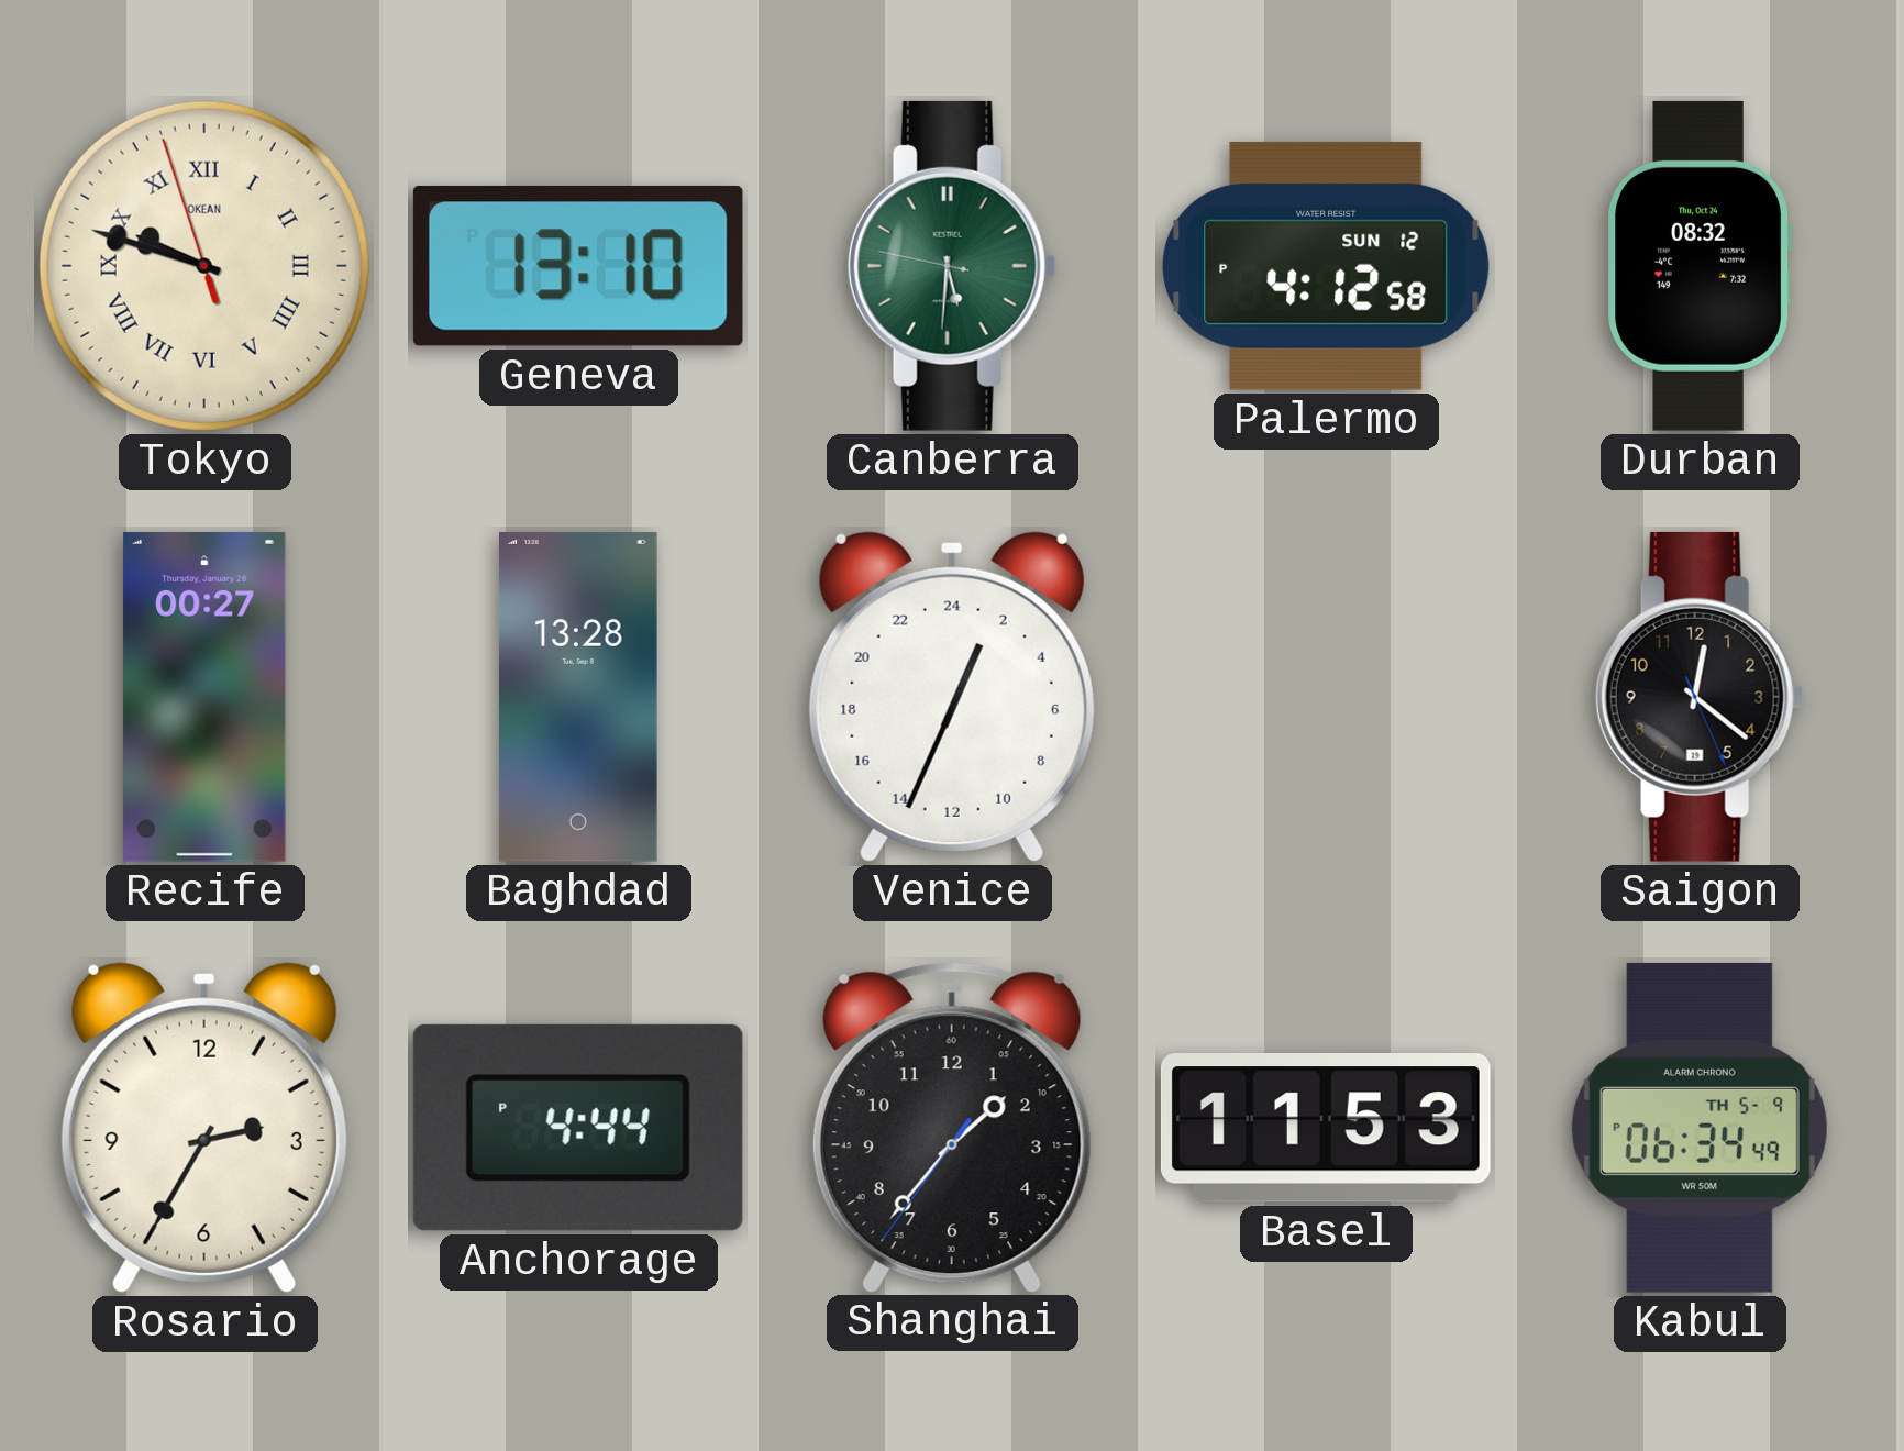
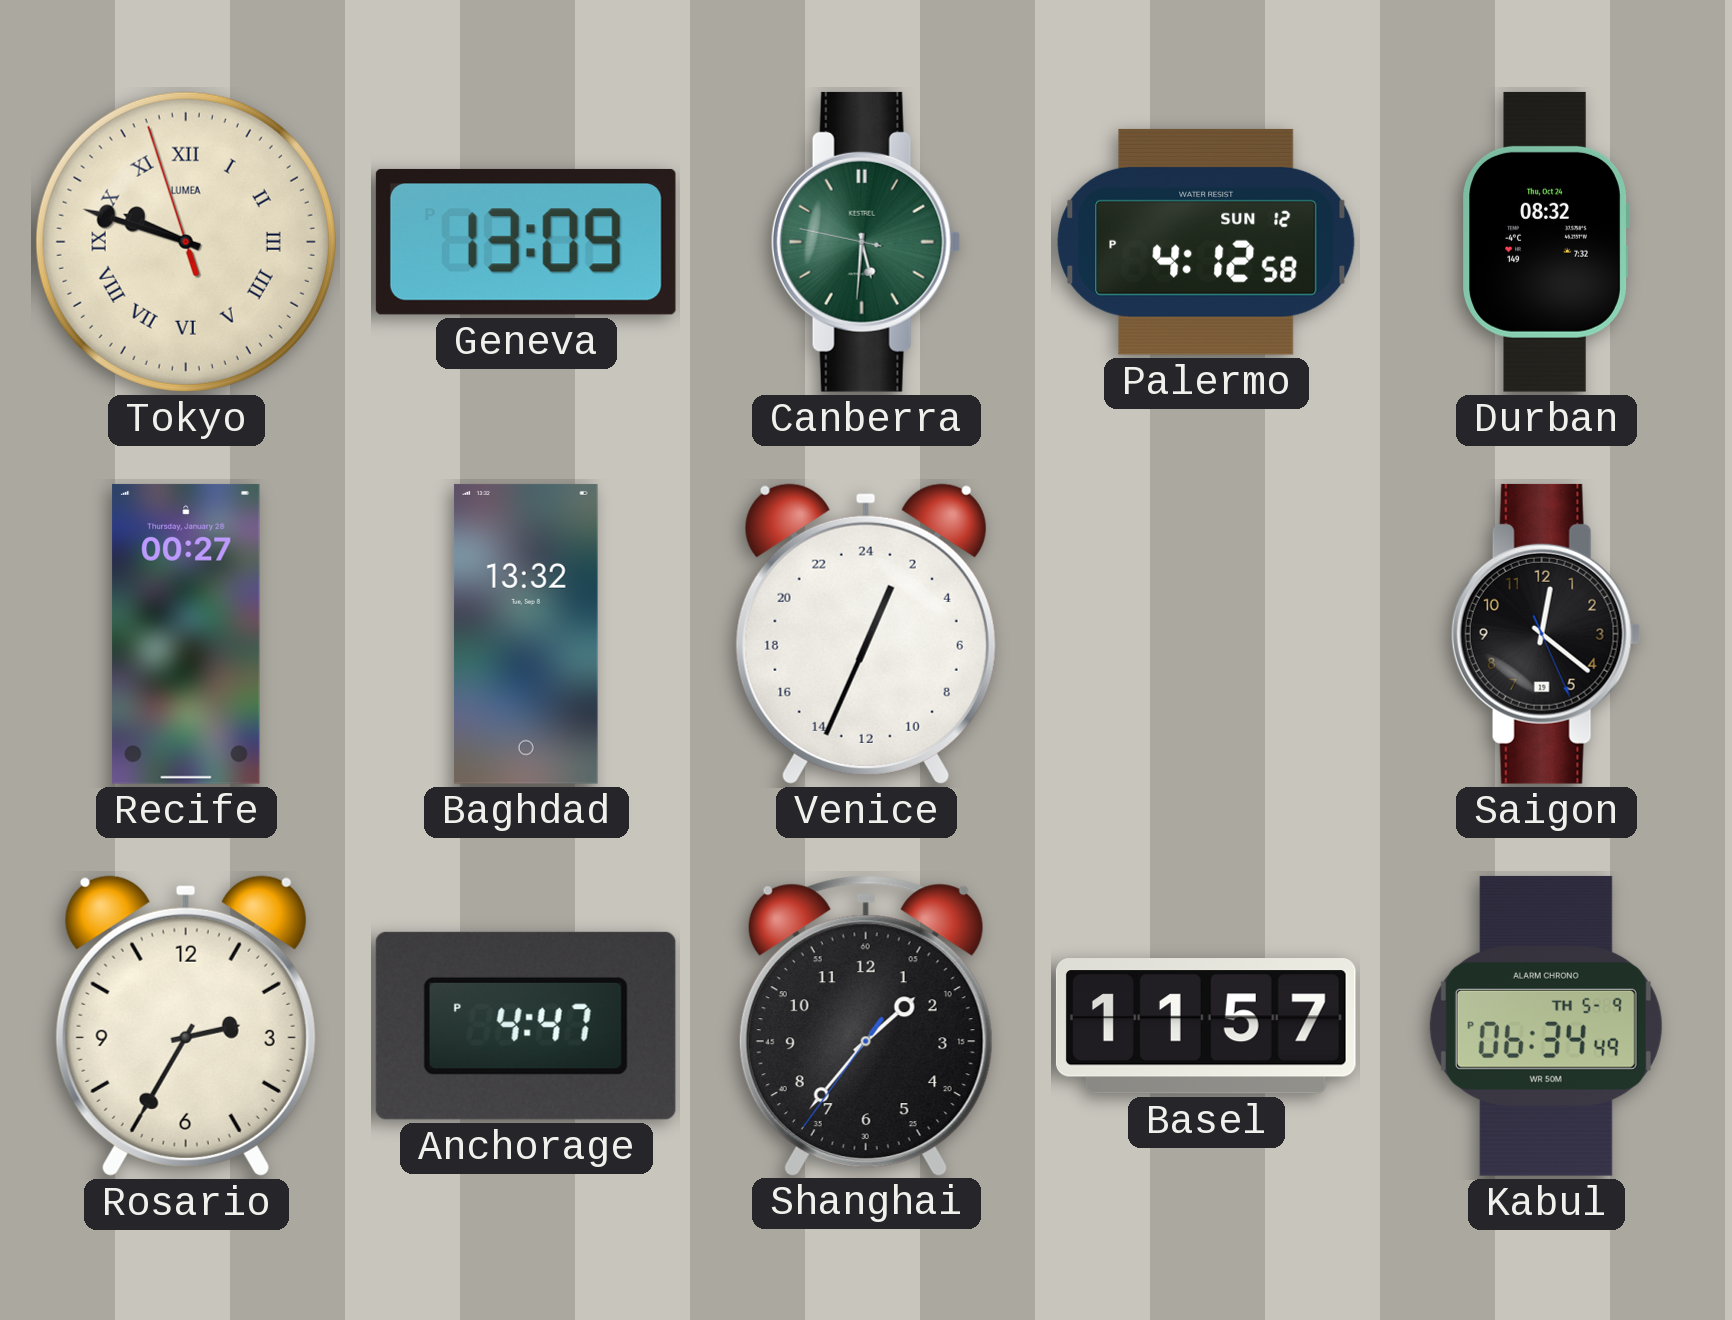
Tokyo brand: OKEAN -> LUMEA
Geneva: 13:10 -> 13:09
Baghdad: 13:28 -> 13:32
Anchorage: 4:44 -> 4:47
Basel: 11:53 -> 11:57
